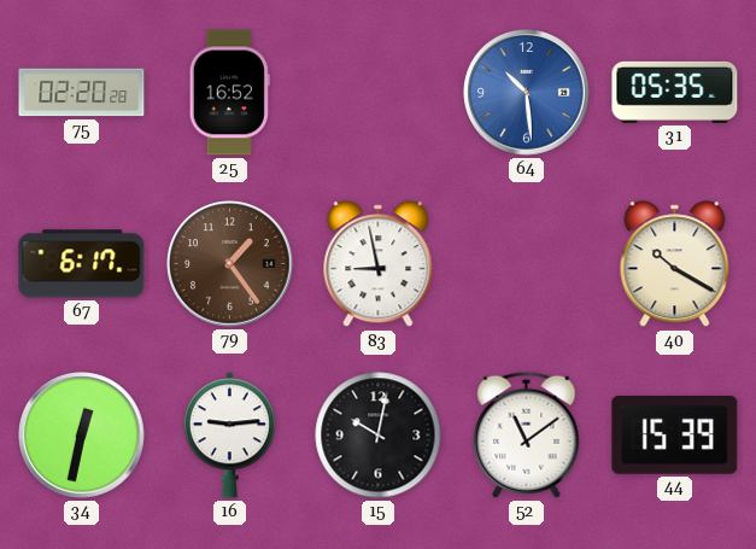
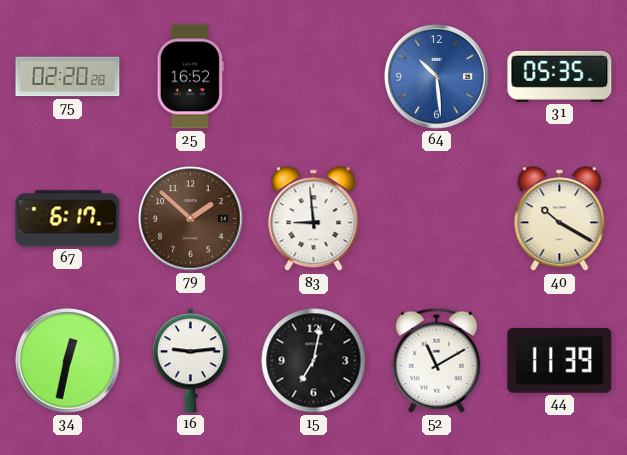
79: 1:24 -> 1:52
83: 8:58 -> 8:59
15: 10:02 -> 7:02
52: 11:09 -> 11:10
44: 15:39 -> 11:39
